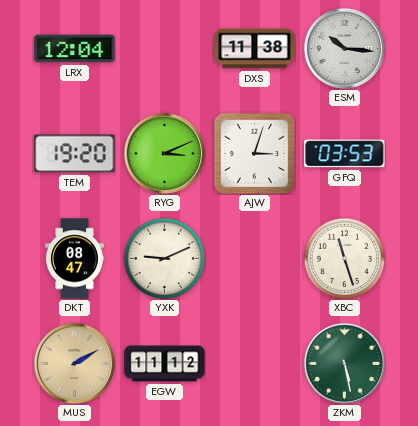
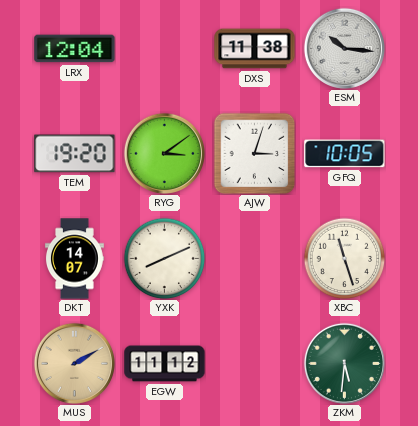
RYG: 3:11 -> 3:09
GFQ: 03:53 -> 10:05
DKT: 08:47 -> 14:07
YXK: 9:11 -> 8:11
ZKM: 5:28 -> 5:31
